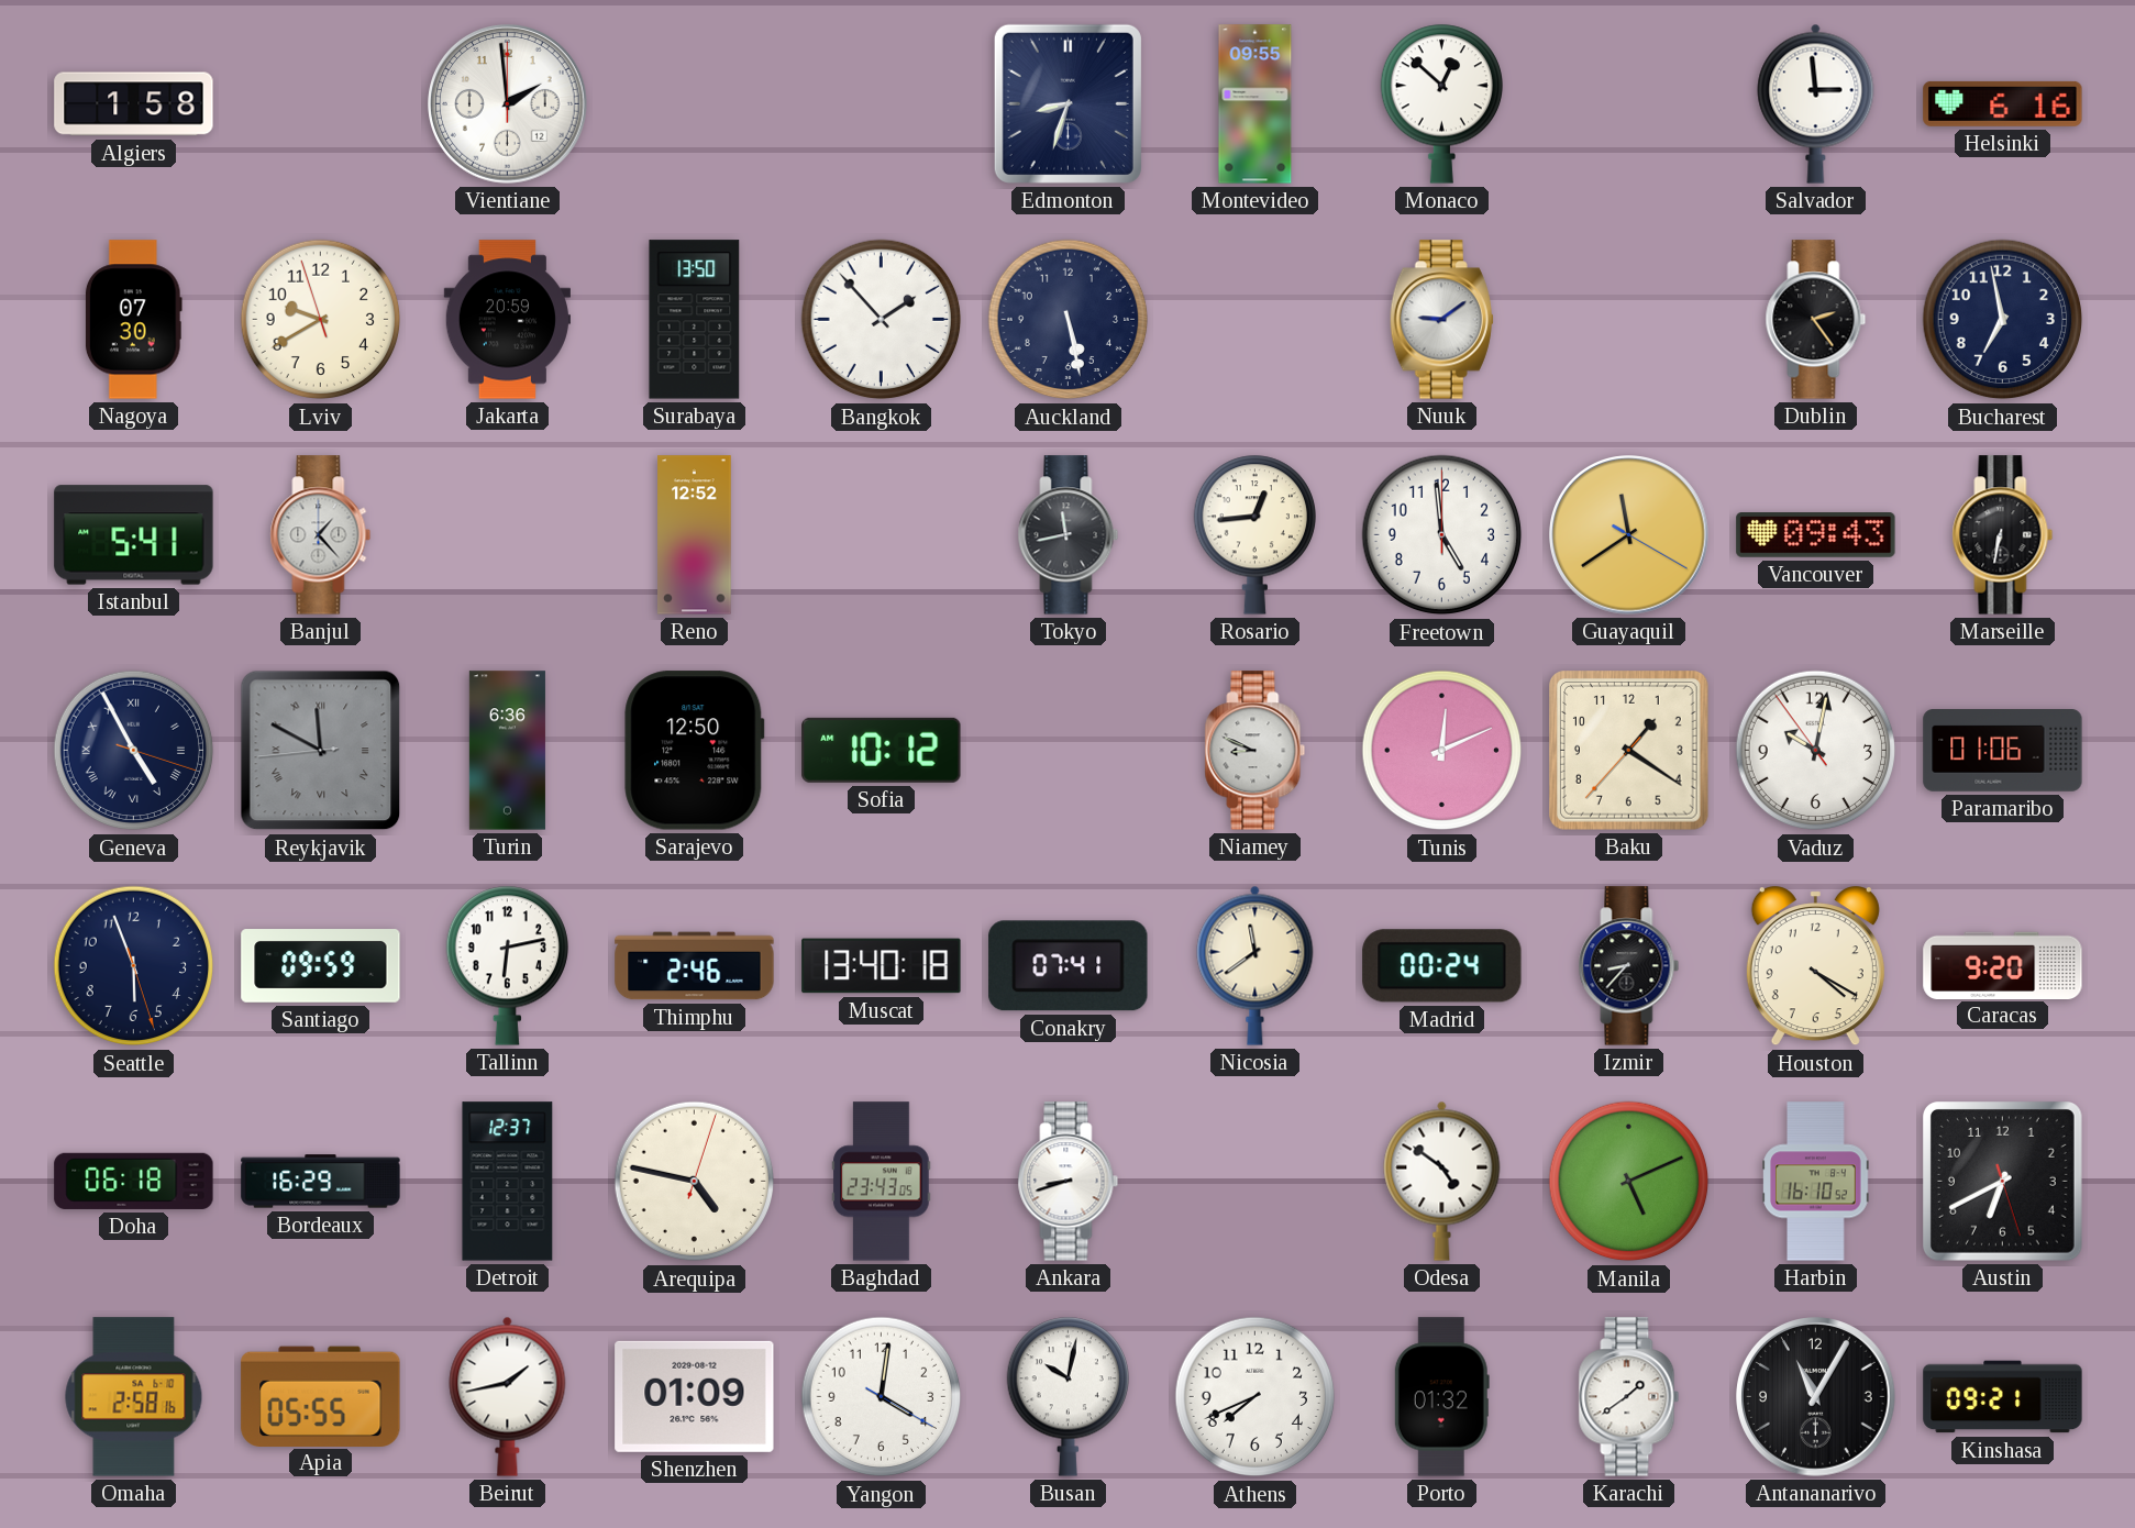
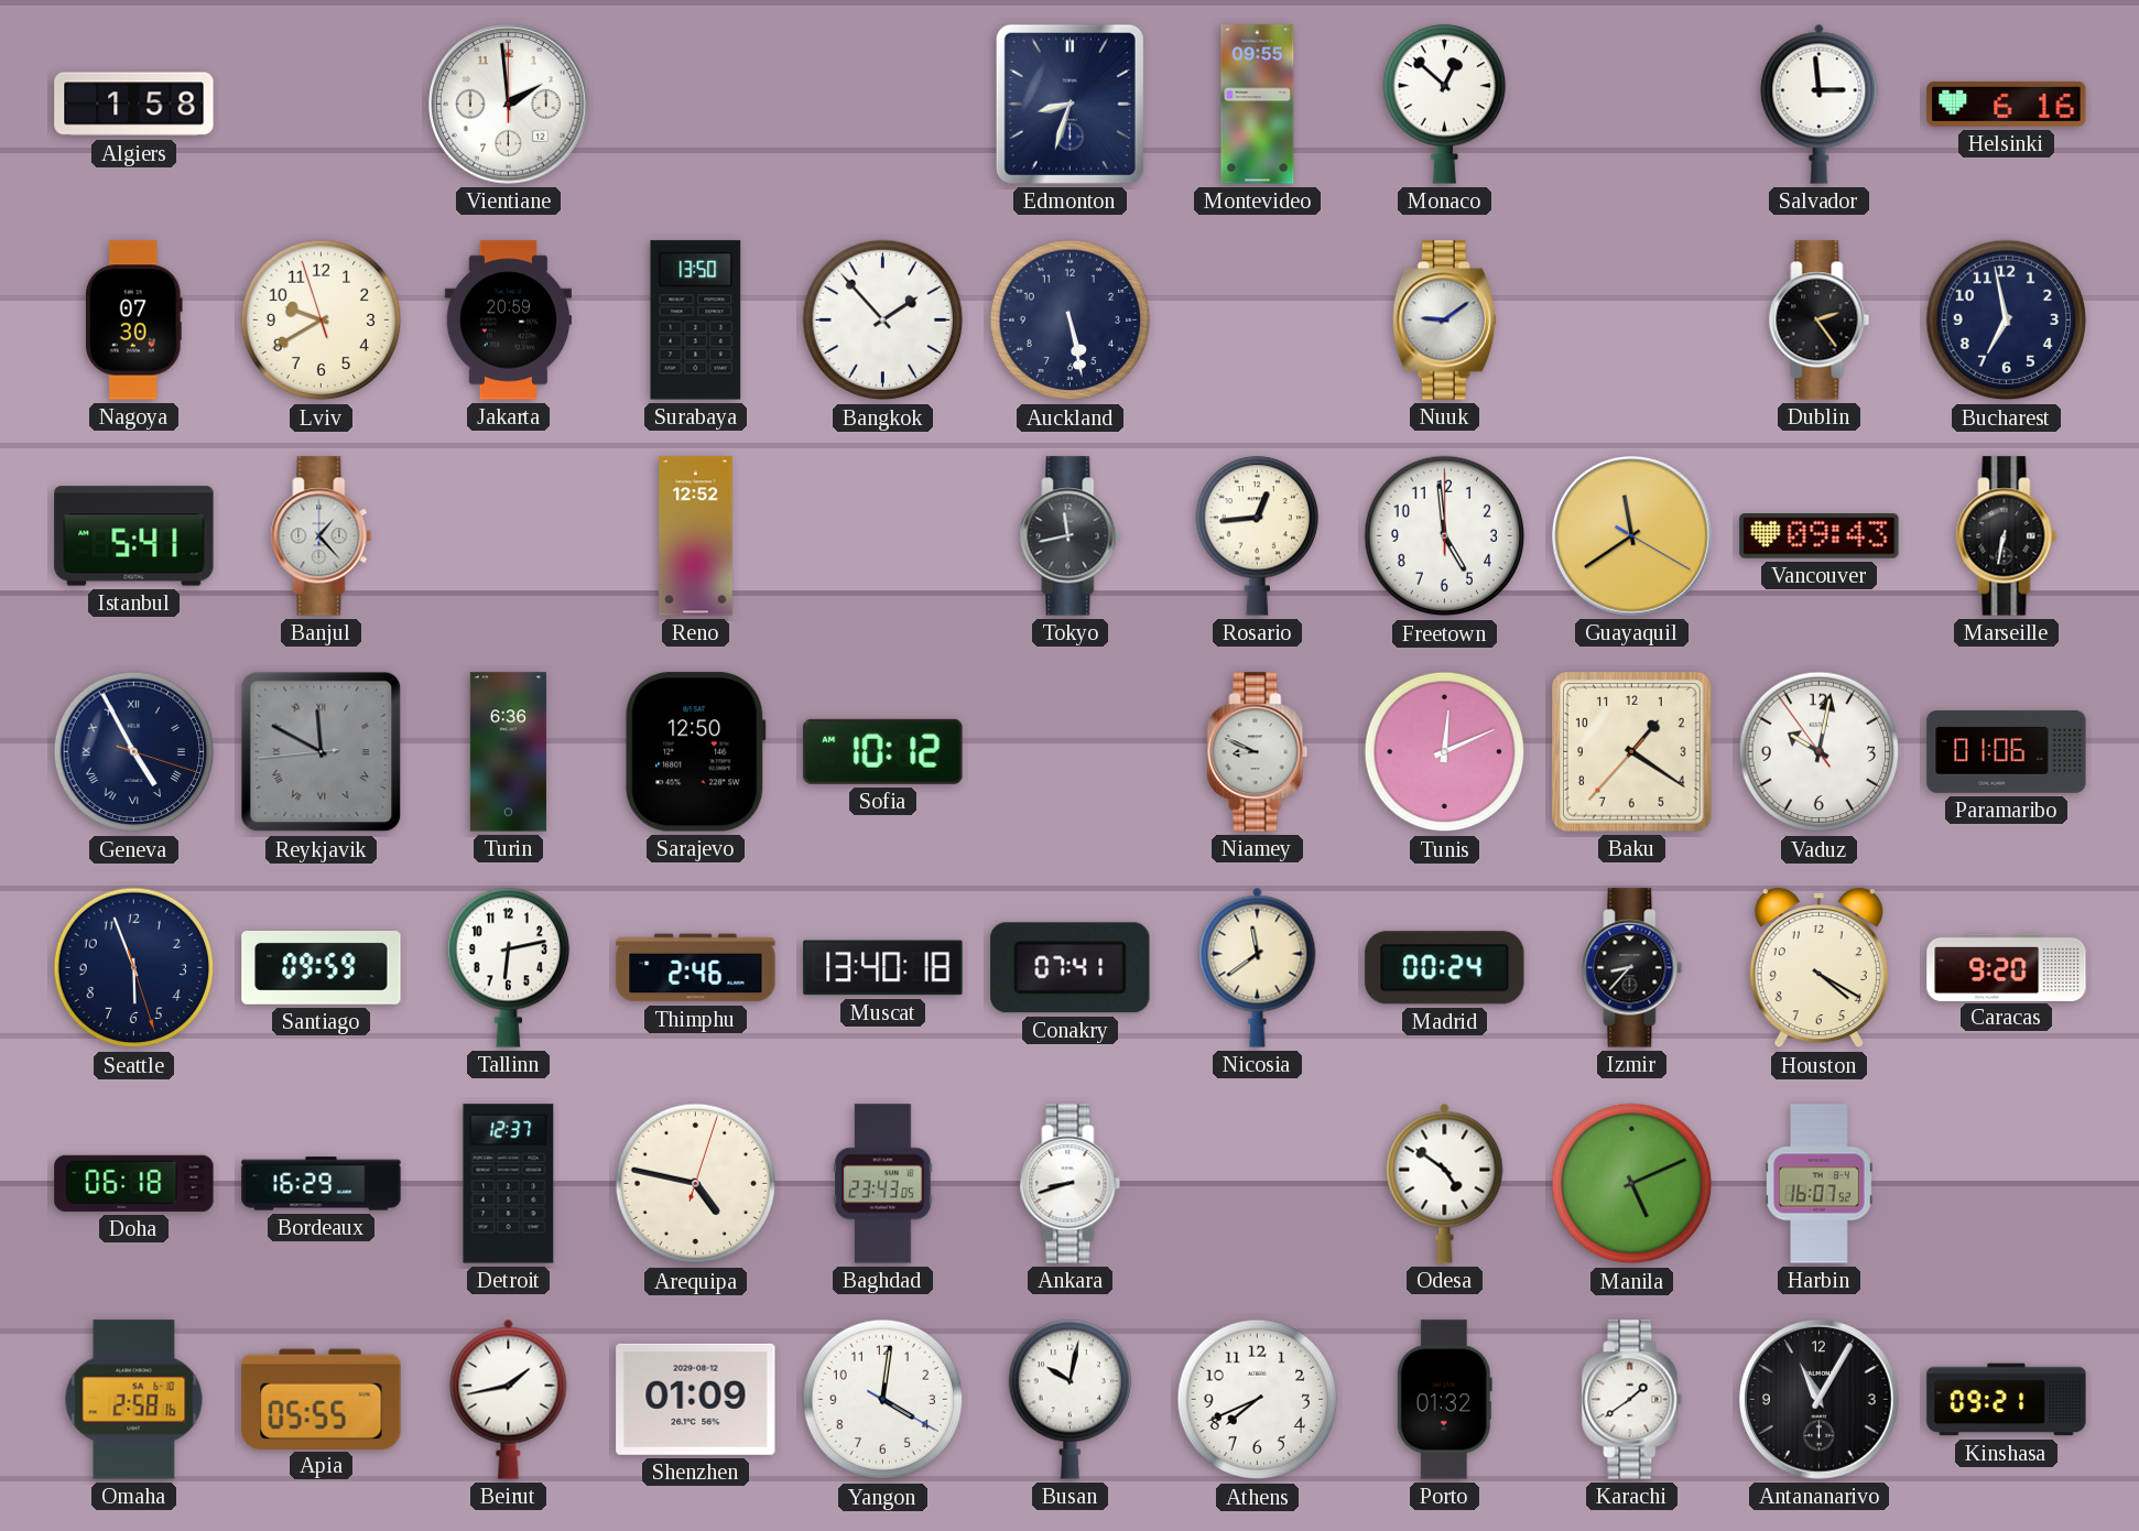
Harbin: 16:10 -> 16:07
Austin: 6:40 -> none
